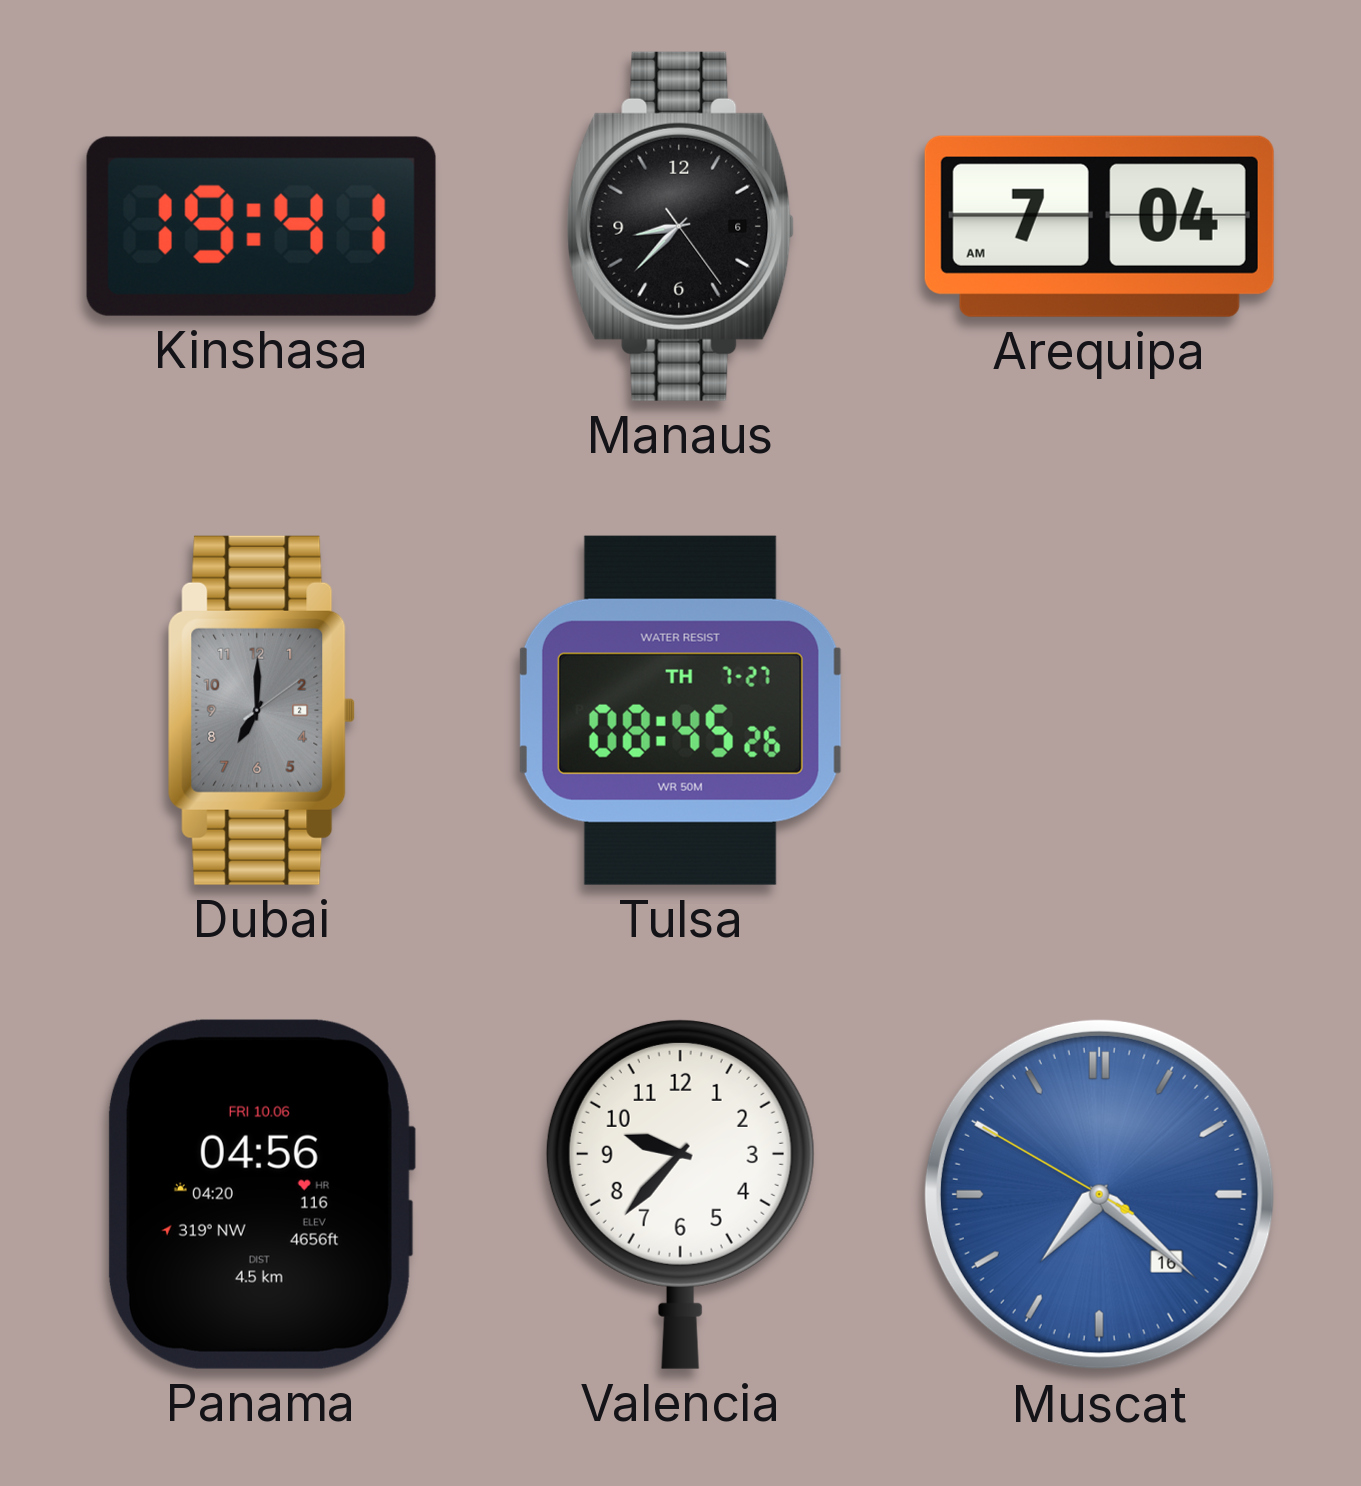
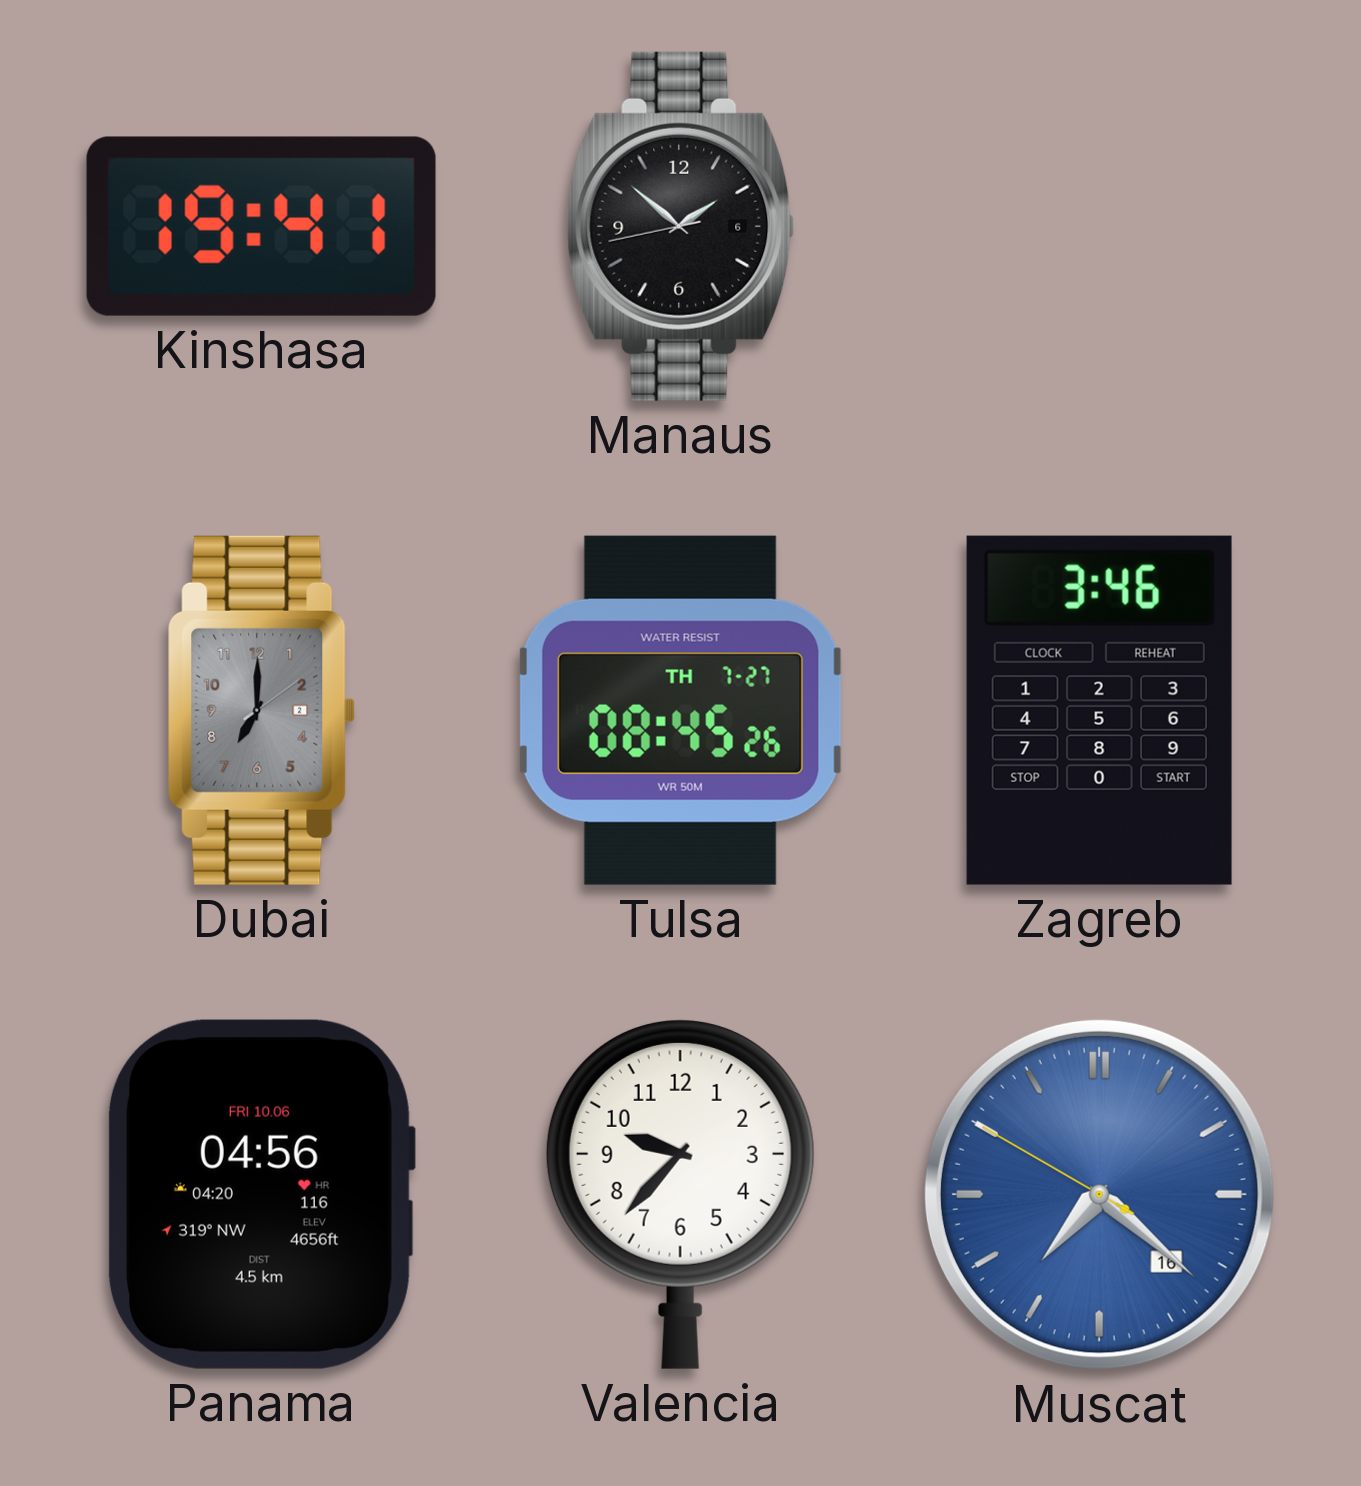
Manaus: 8:37 -> 1:51
Arequipa: 7:04 -> none
Zagreb: none -> 3:46
